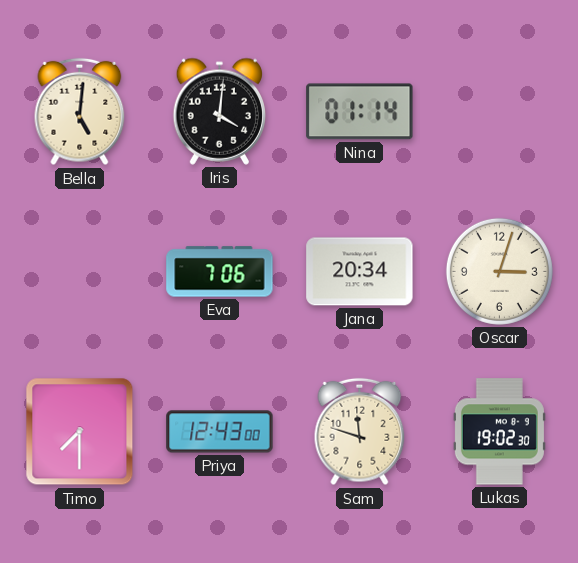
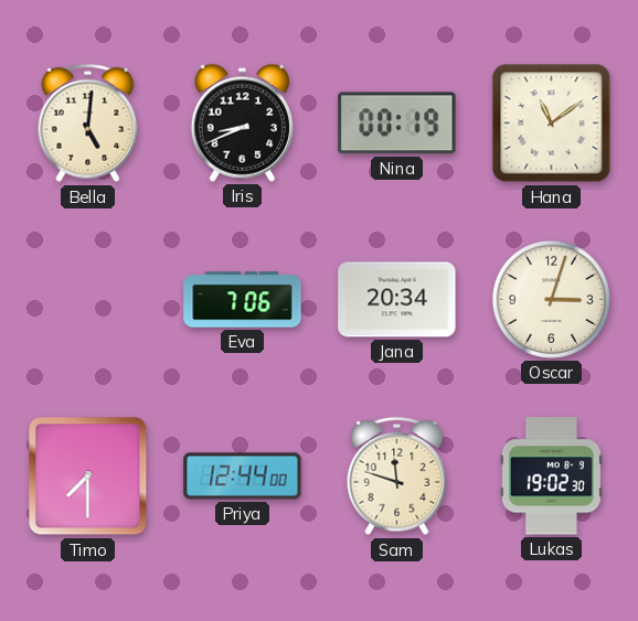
Iris: 4:01 -> 8:41
Nina: 01:14 -> 00:19
Hana: none -> 11:09
Priya: 12:43 -> 12:44
